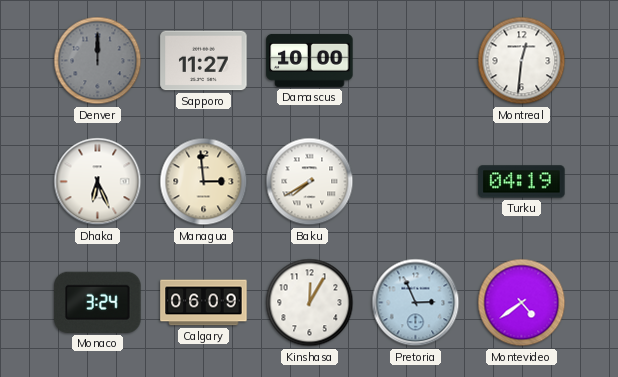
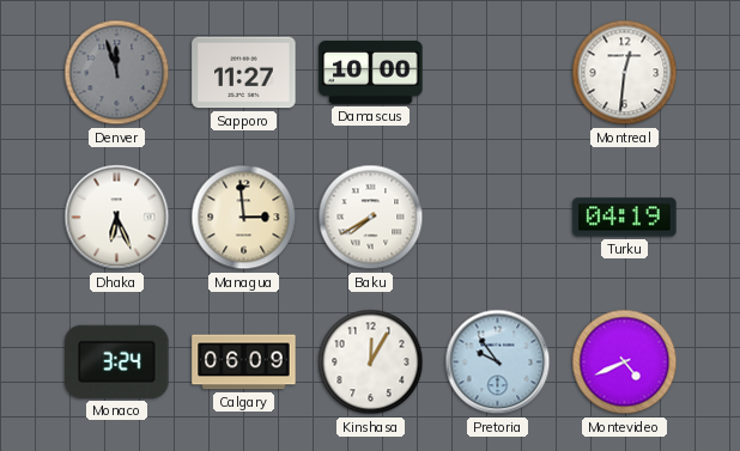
Denver: 12:00 -> 11:57
Pretoria: 2:56 -> 9:54
Montevideo: 4:39 -> 4:41
